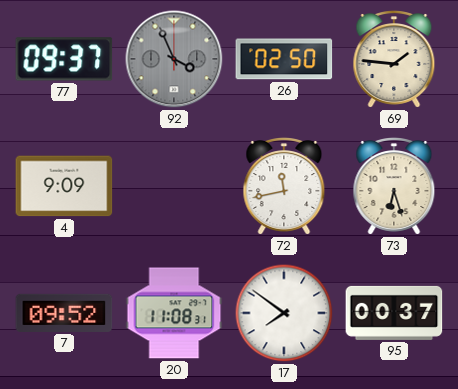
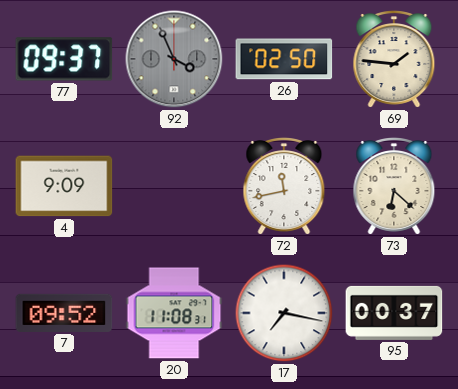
73: 6:27 -> 6:22
17: 7:51 -> 7:17
